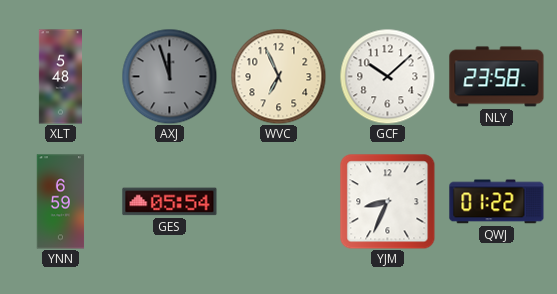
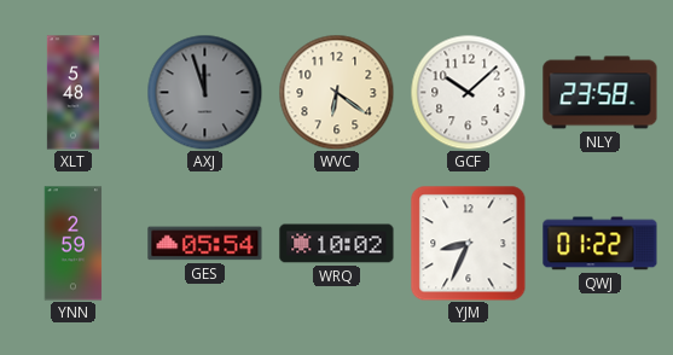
WVC: 6:56 -> 6:21
YNN: 6:59 -> 2:59
WRQ: none -> 10:02
